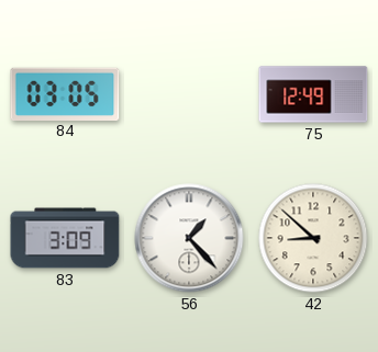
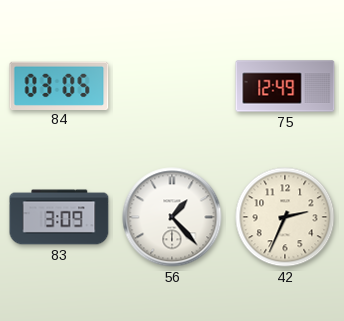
42: 8:52 -> 2:34
